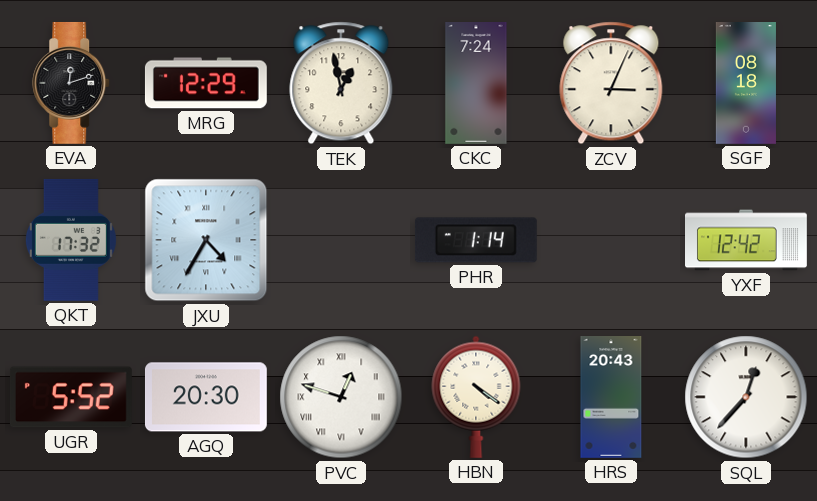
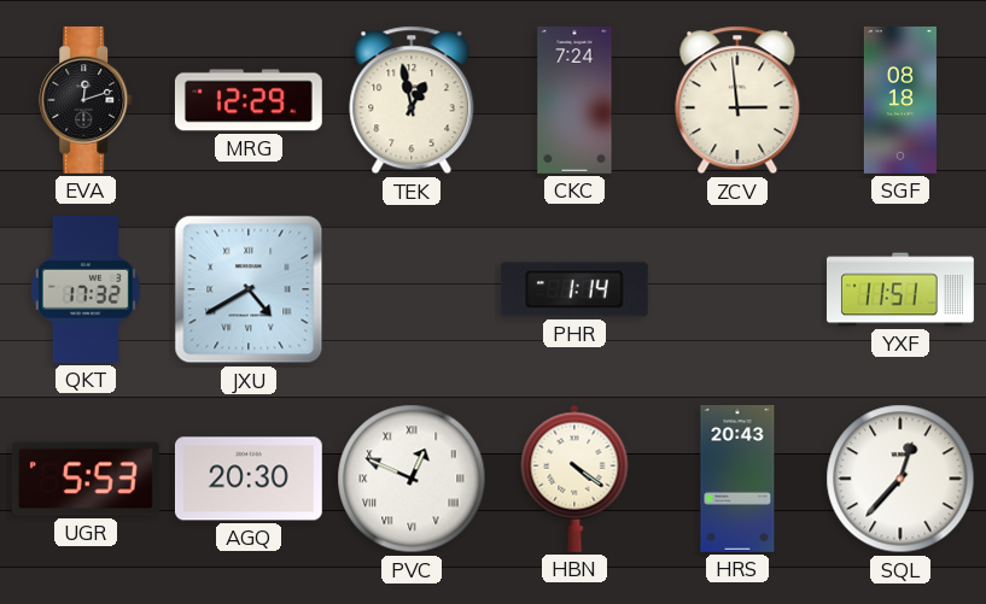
ZCV: 3:04 -> 2:59
JXU: 4:35 -> 4:40
YXF: 12:42 -> 11:51
UGR: 5:52 -> 5:53
PVC: 12:48 -> 12:49
